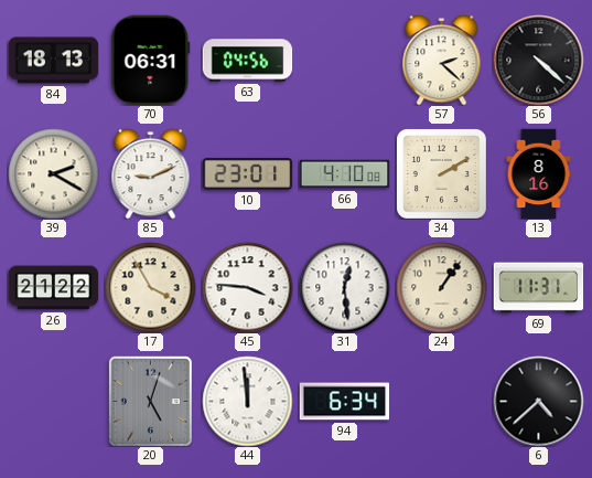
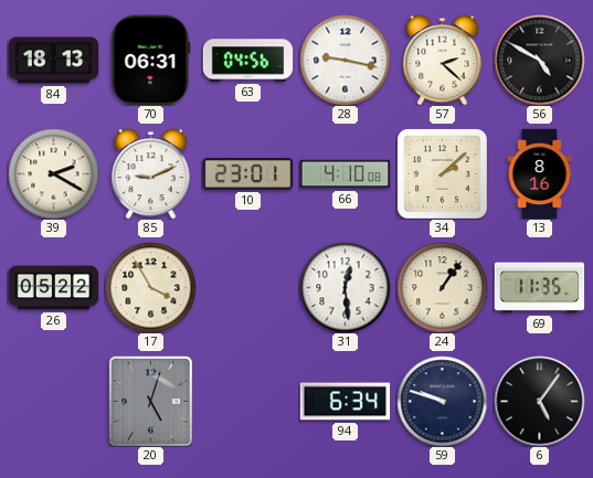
28: none -> 9:17
56: 4:22 -> 4:50
34: 2:10 -> 2:08
26: 21:22 -> 05:22
45: 3:46 -> none
69: 11:31 -> 11:35
44: 11:59 -> none
59: none -> 9:48
6: 4:38 -> 5:06
